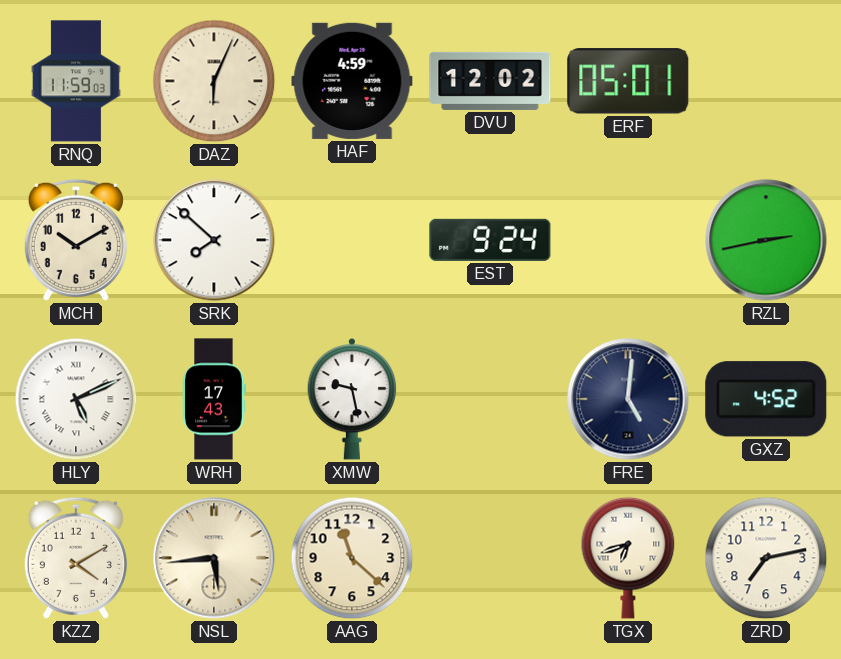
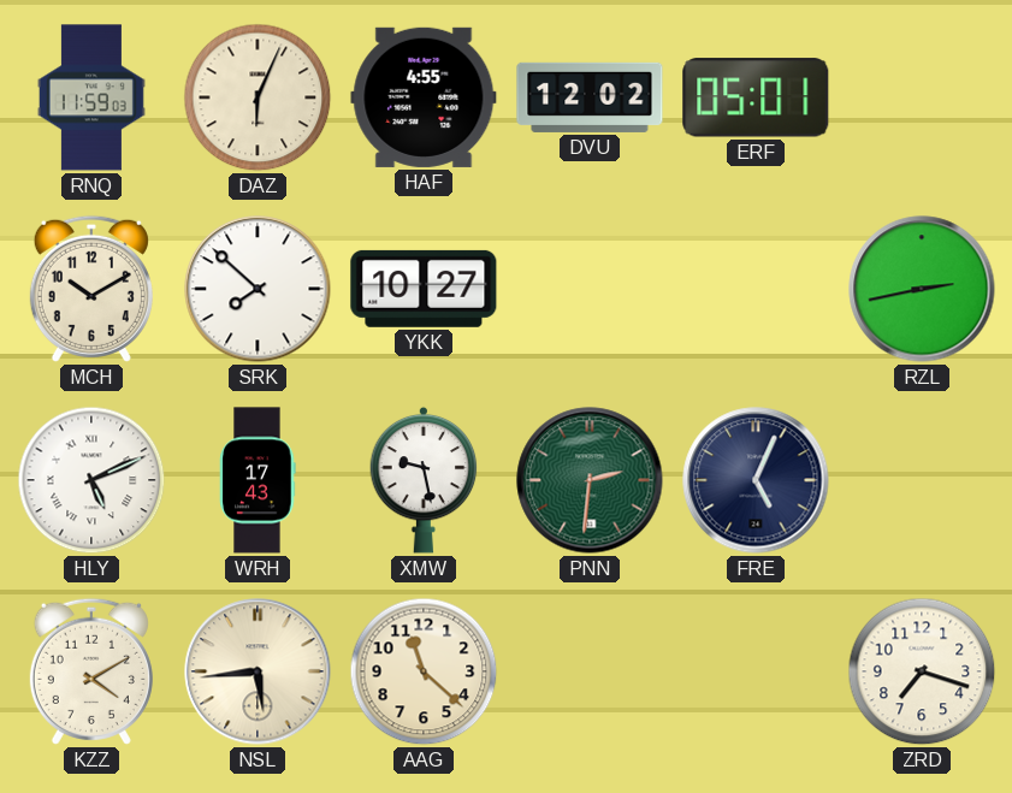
HAF: 4:59 -> 4:55
YKK: none -> 10:27
EST: 9:24 -> none
PNN: none -> 2:31
FRE: 5:01 -> 5:04
GXZ: 4:52 -> none
TGX: 6:42 -> none
ZRD: 7:13 -> 7:18
